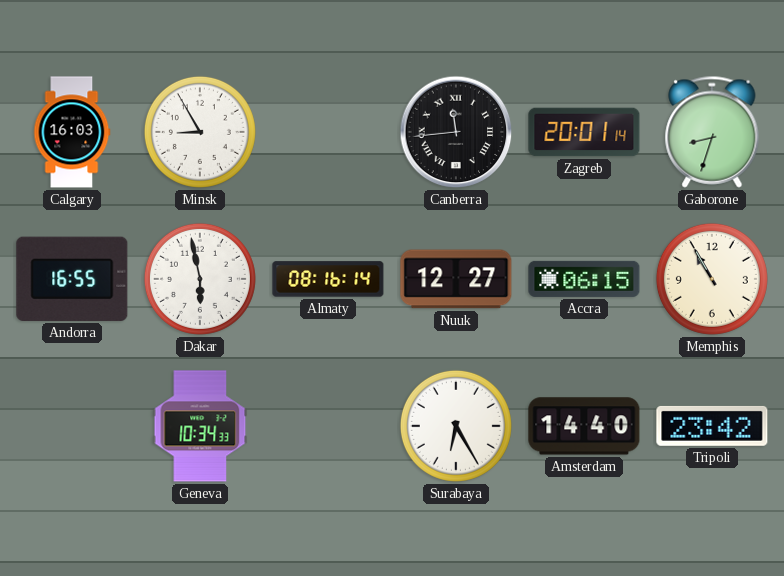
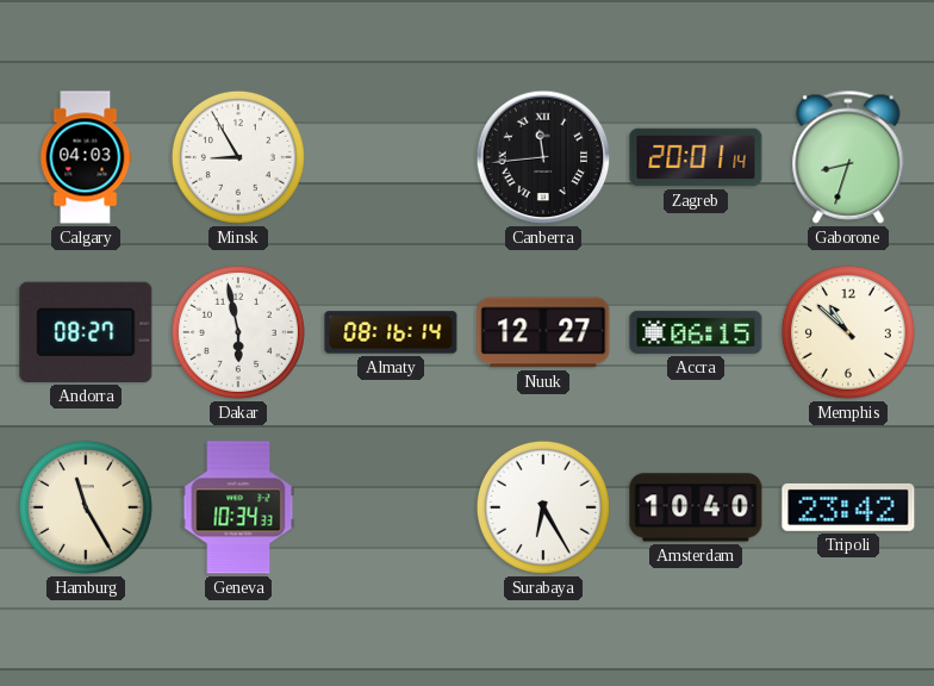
Calgary: 16:03 -> 04:03
Andorra: 16:55 -> 08:27
Memphis: 10:55 -> 10:52
Hamburg: none -> 11:25
Amsterdam: 14:40 -> 10:40
